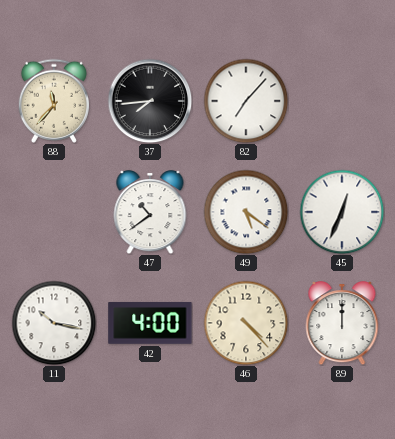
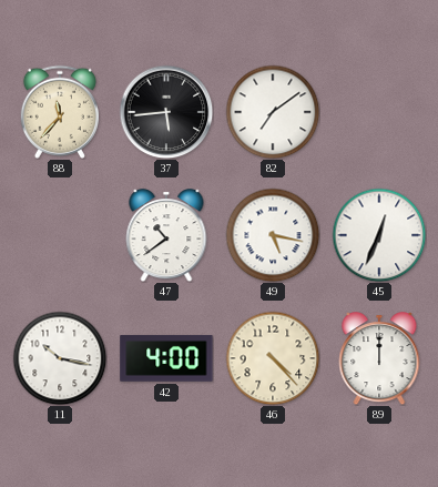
37: 7:44 -> 5:44
82: 7:07 -> 7:09
49: 5:21 -> 5:17
